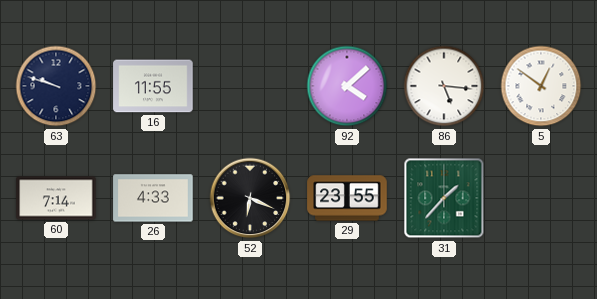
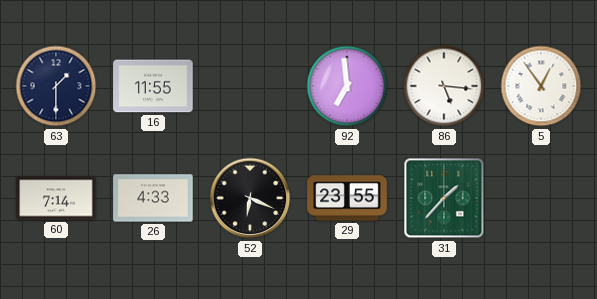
63: 9:48 -> 1:30
92: 4:08 -> 6:59
5: 12:51 -> 12:54
